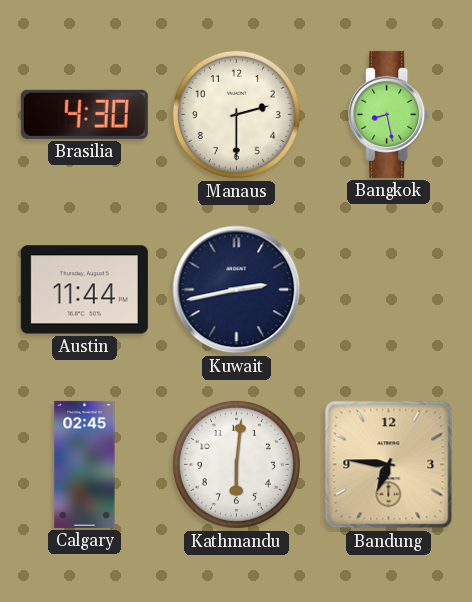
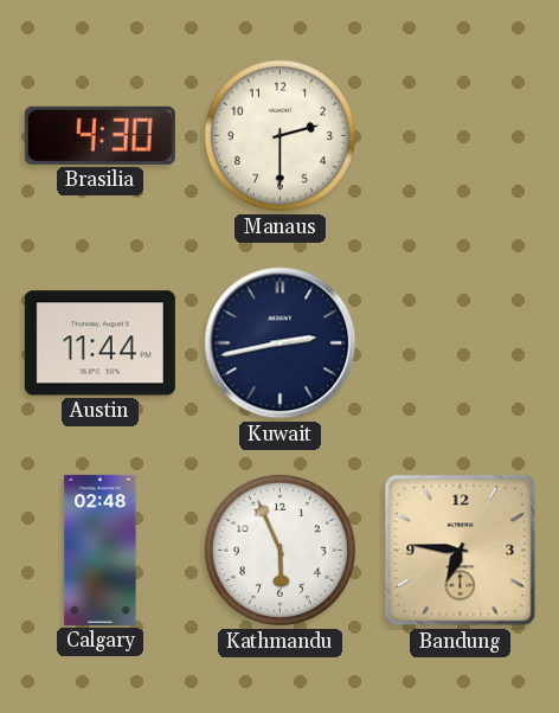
Bangkok: 8:28 -> none
Calgary: 02:45 -> 02:48
Kathmandu: 6:01 -> 5:56
